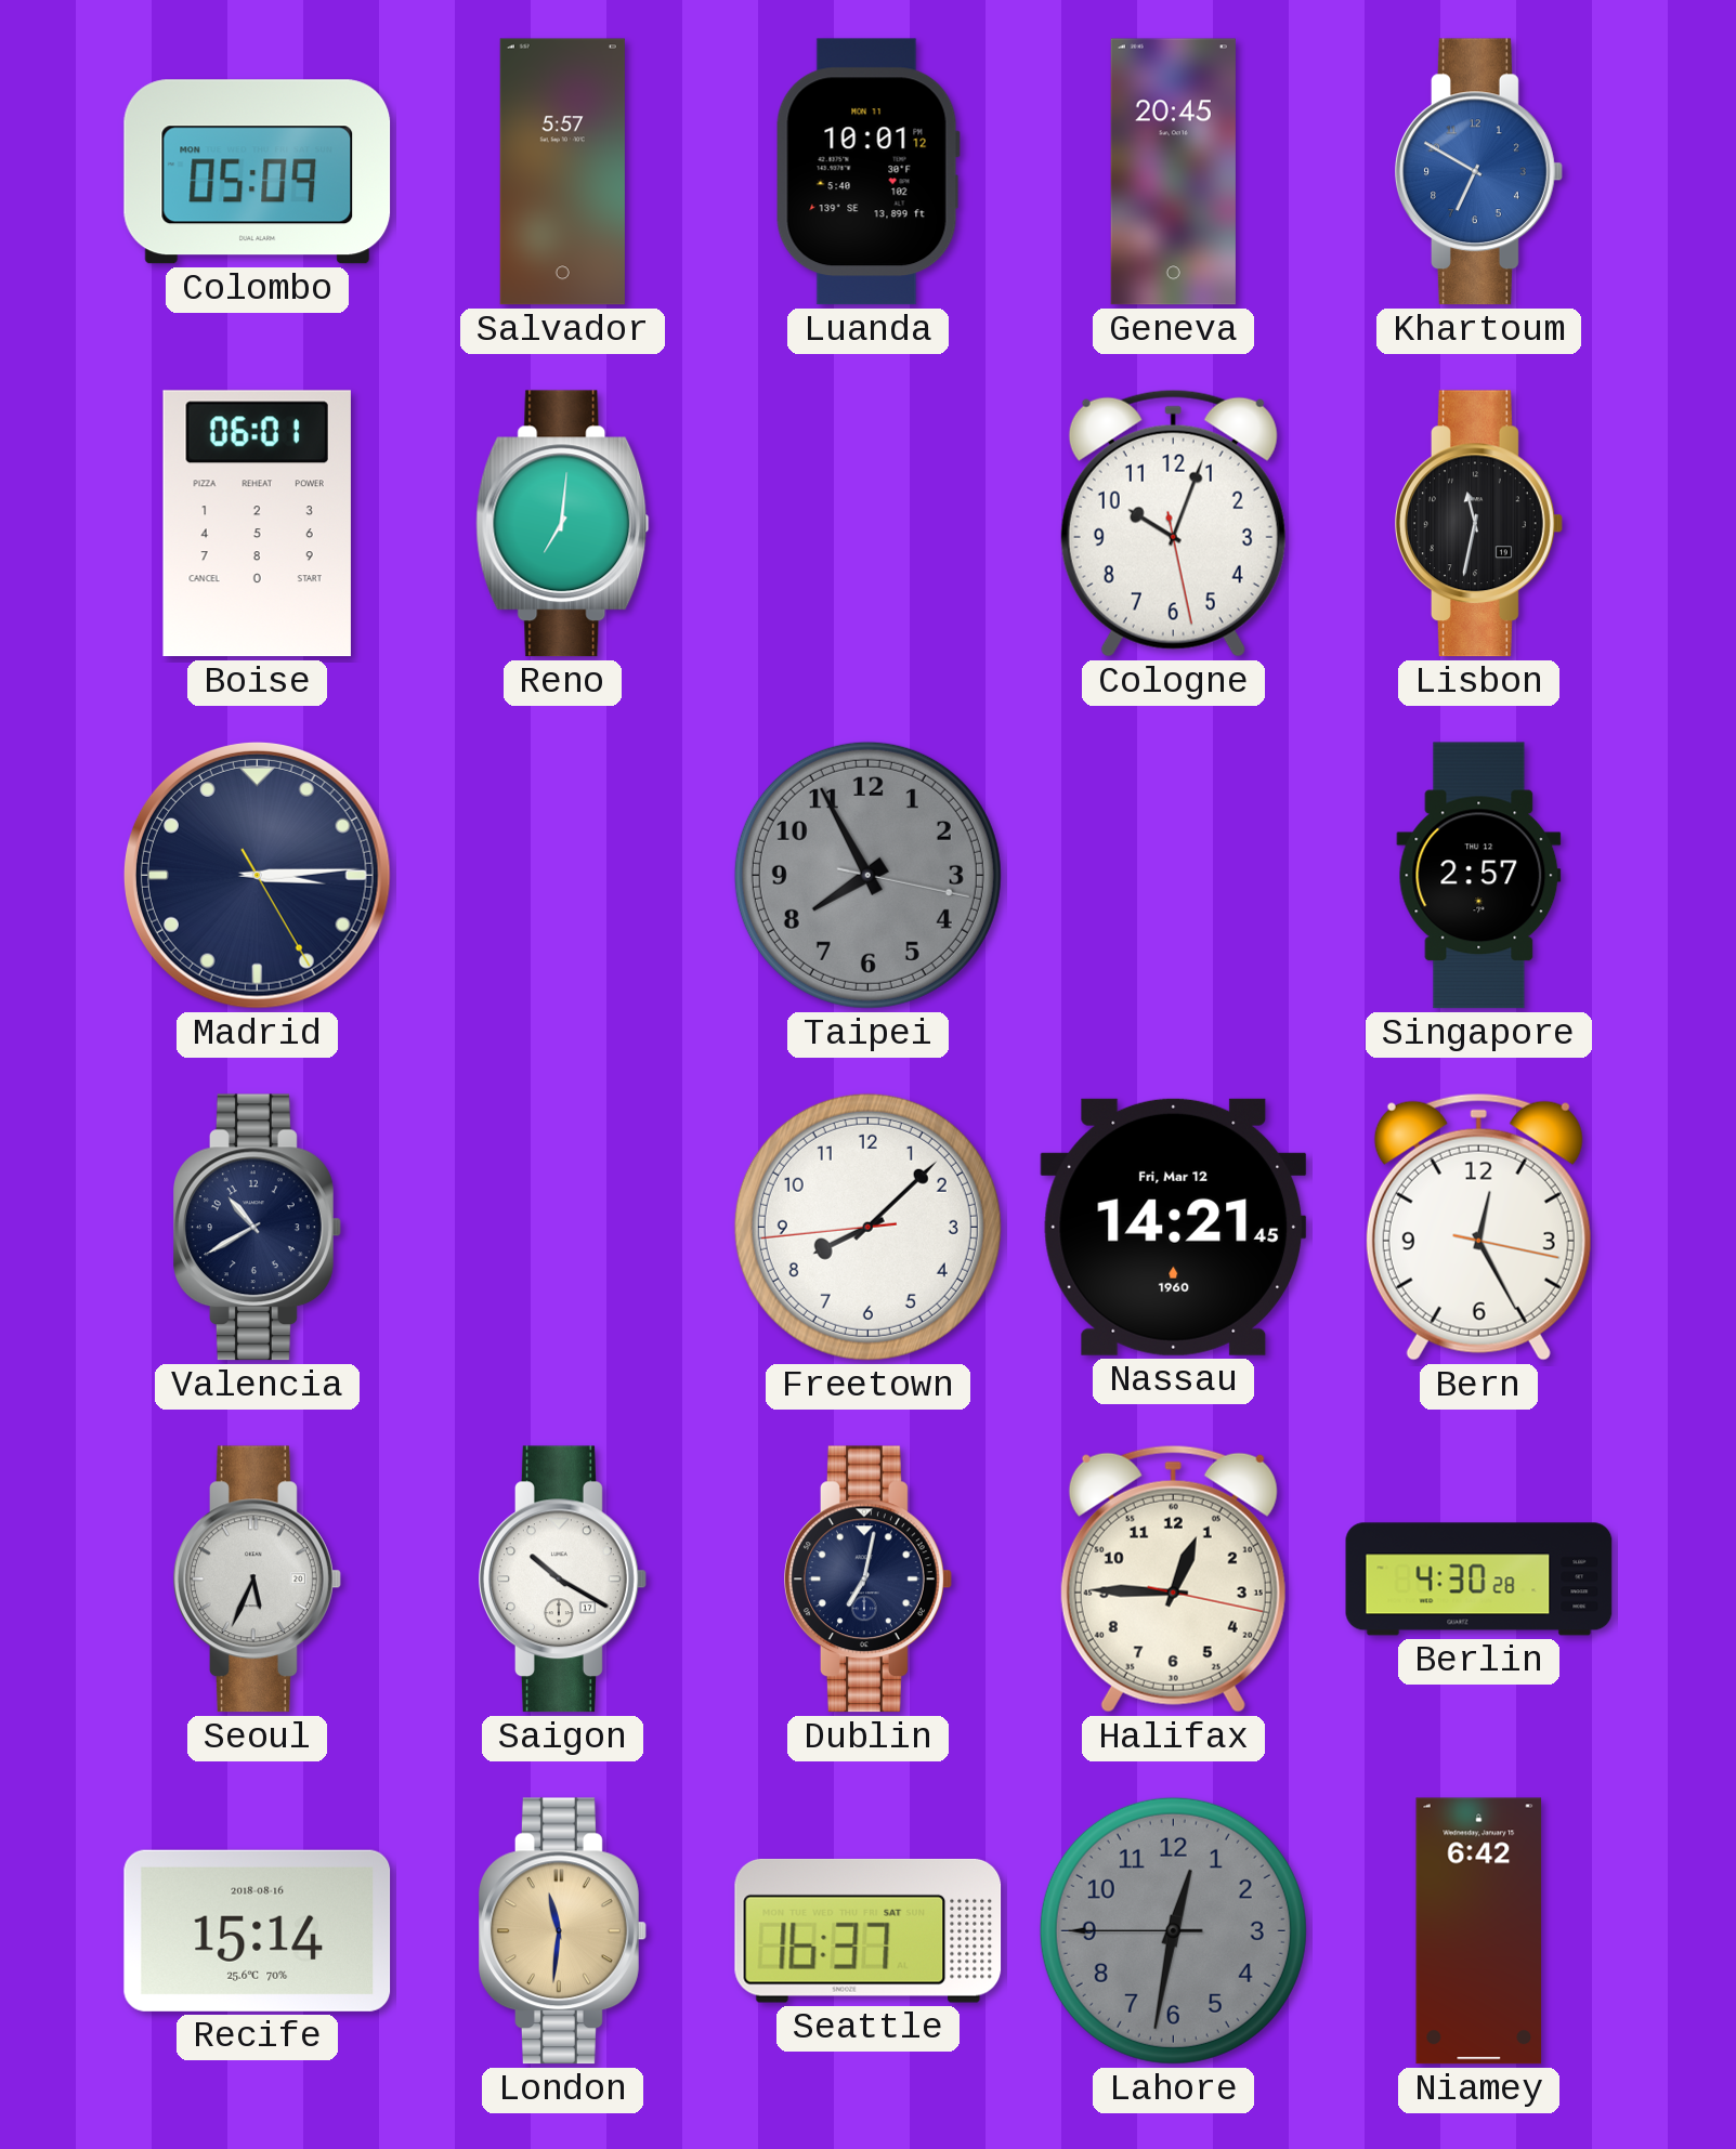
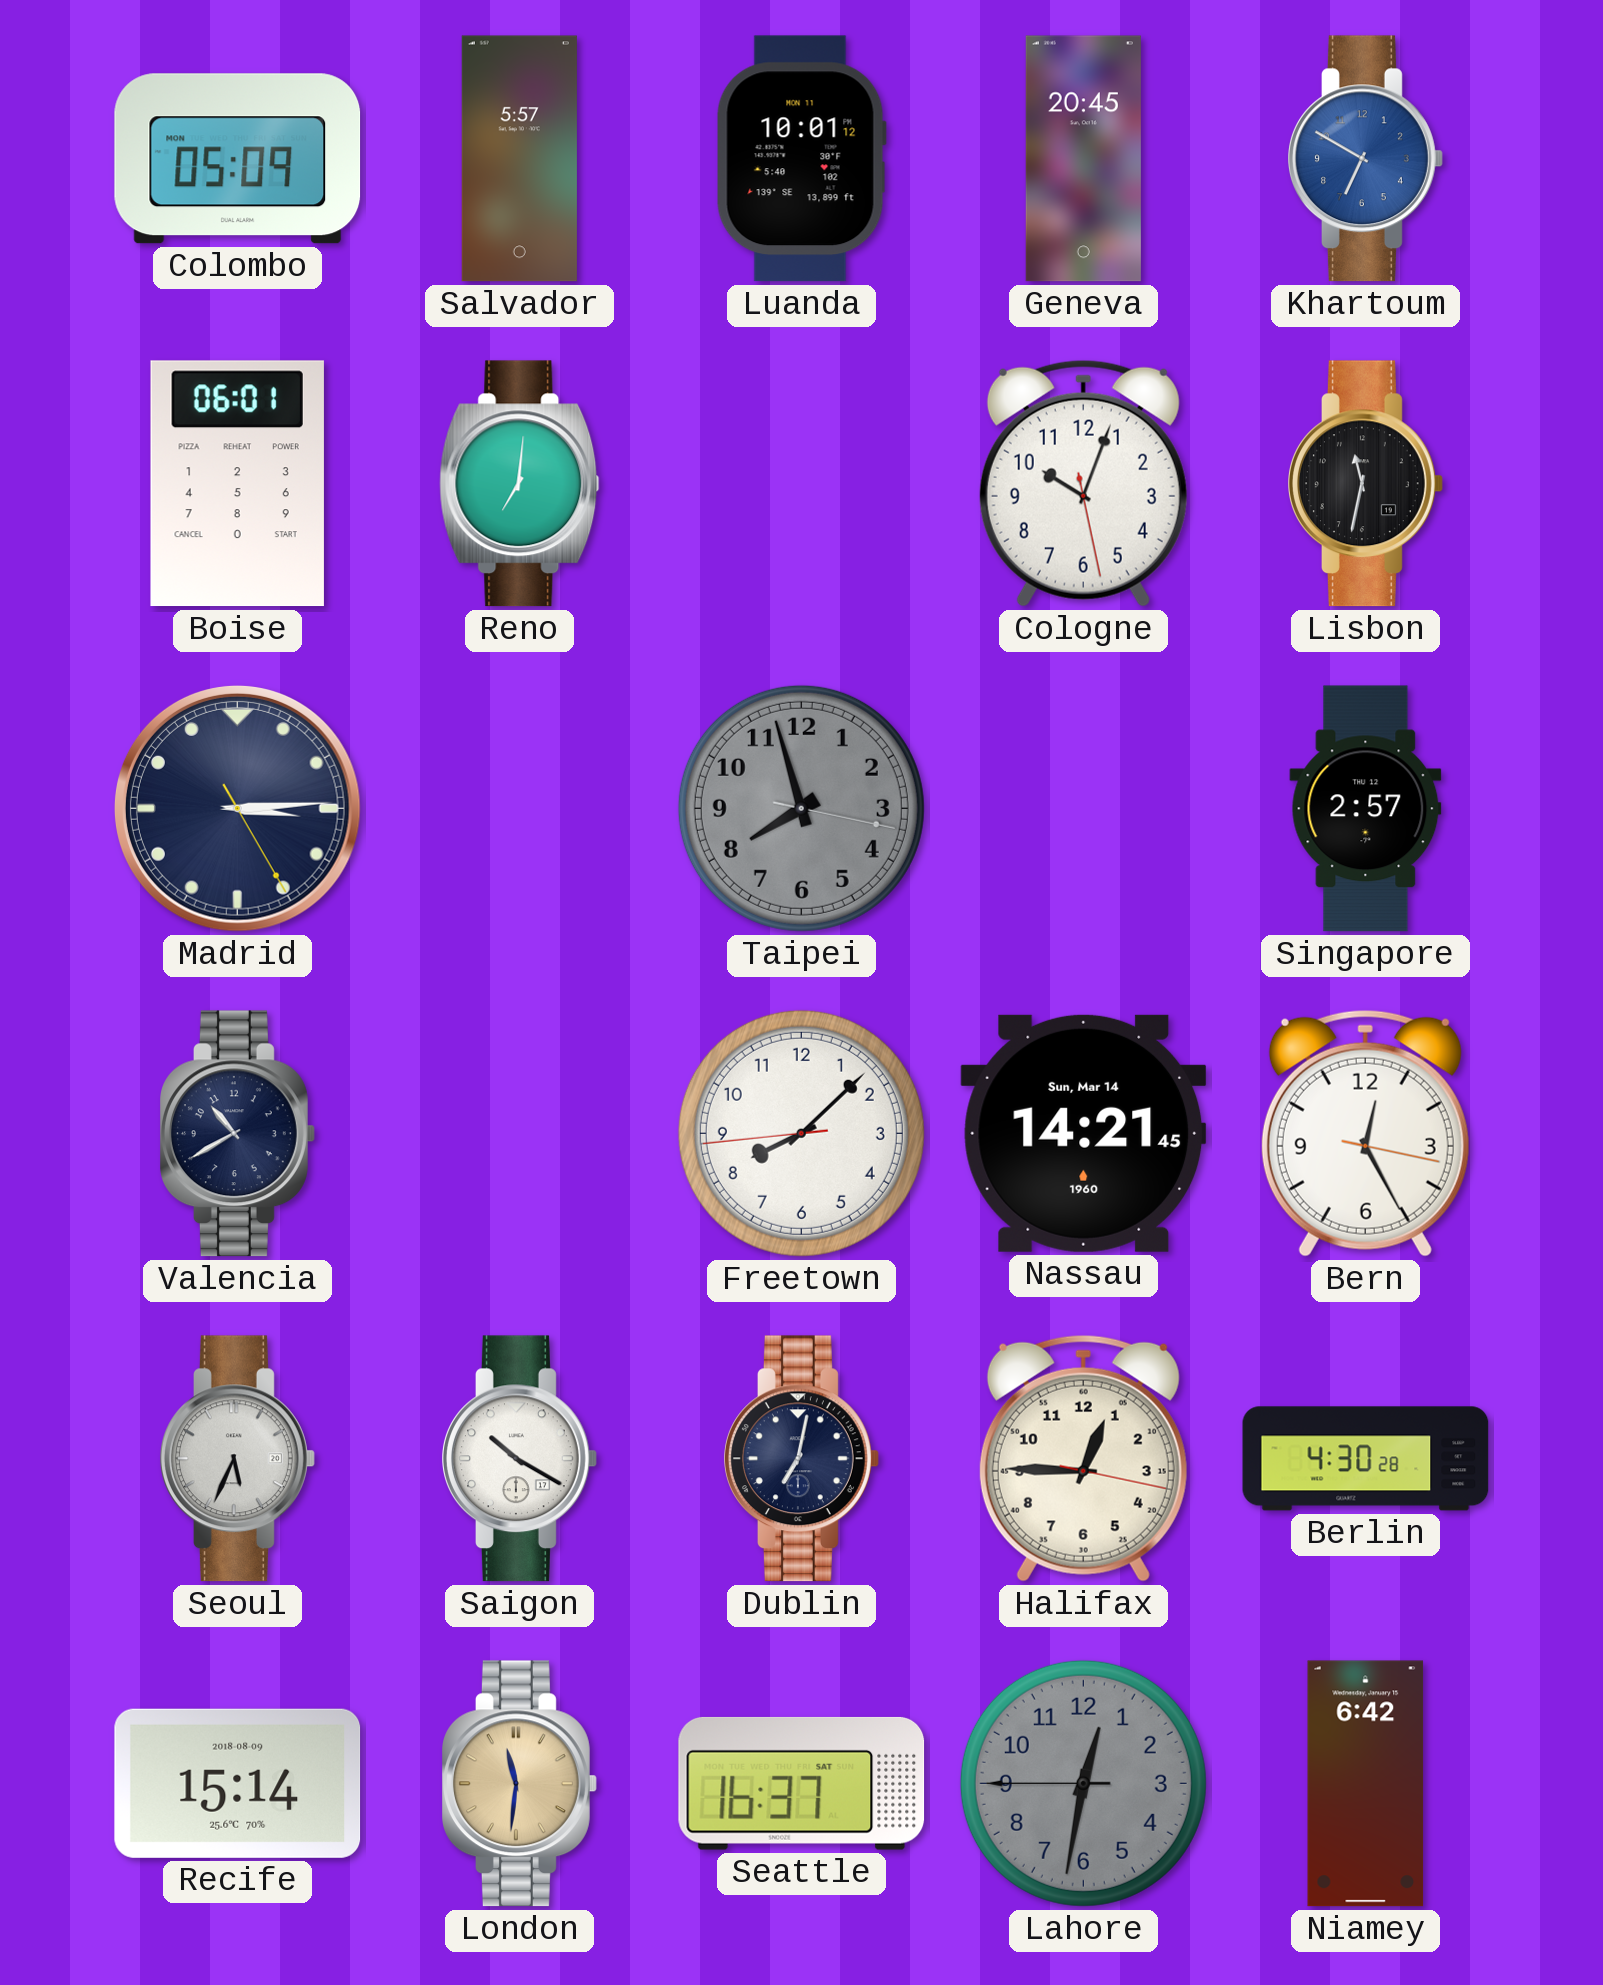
Taipei: 7:55 -> 7:57
Nassau date: Fri, Mar 12 -> Sun, Mar 14
Recife date: 2018-08-16 -> 2018-08-09
